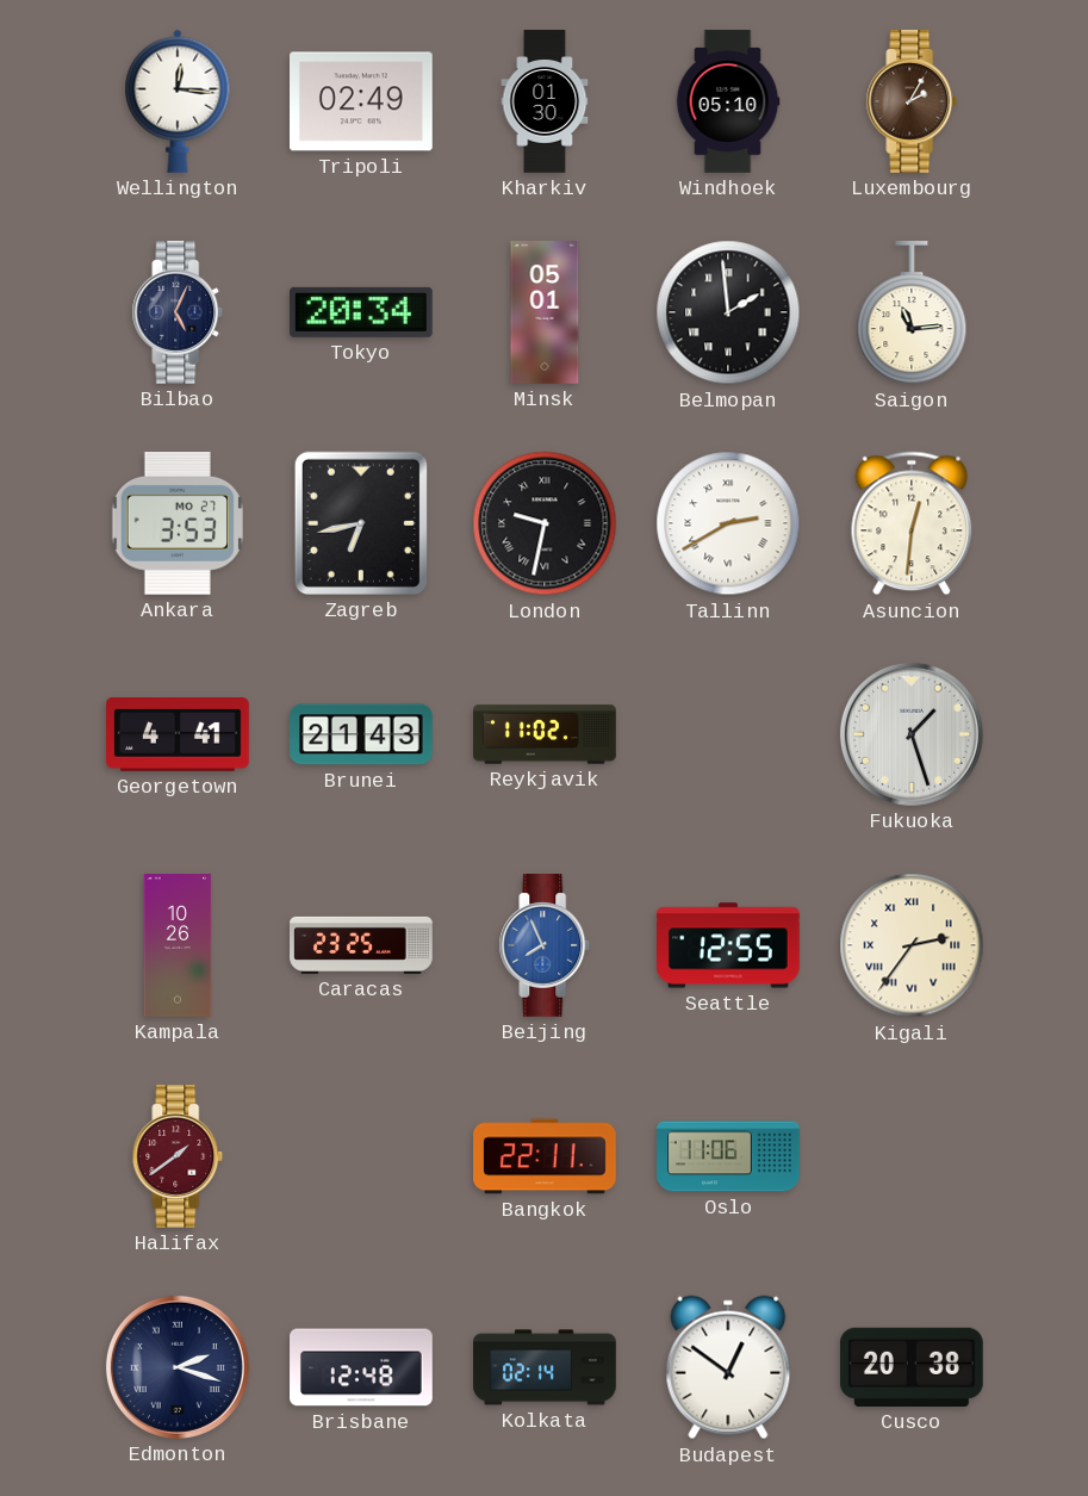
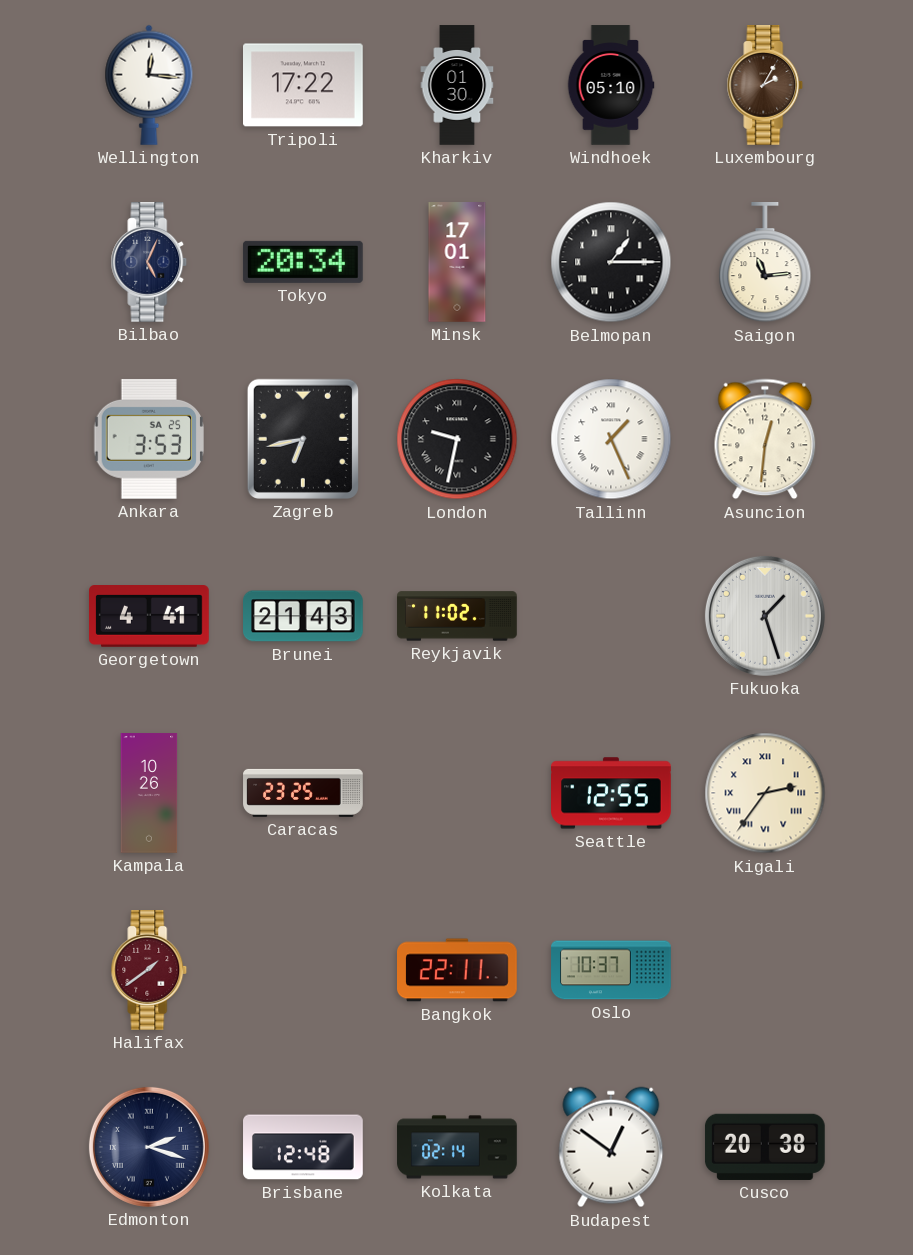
Tripoli: 02:49 -> 17:22
Minsk: 05:01 -> 17:01
Belmopan: 1:59 -> 1:15
Ankara date: MO 27 -> SA 25
Tallinn: 2:40 -> 1:26
Beijing: 7:56 -> none
Oslo: 11:06 -> 10:37
